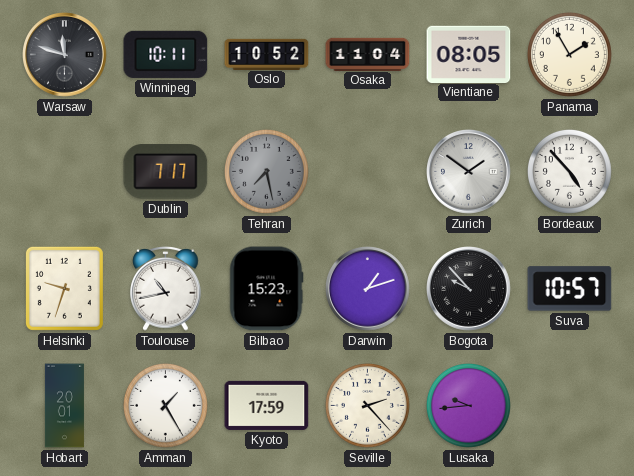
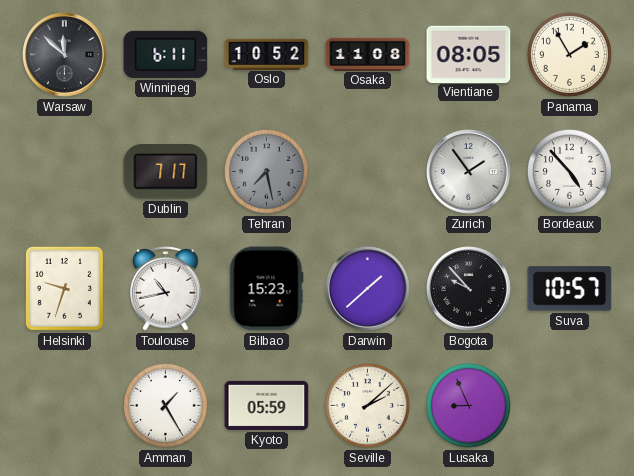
Warsaw: 11:48 -> 11:52
Winnipeg: 10:11 -> 6:11
Osaka: 11:04 -> 11:08
Zurich: 1:51 -> 1:54
Darwin: 1:12 -> 1:38
Hobart: 20:01 -> none
Kyoto: 17:59 -> 05:59
Seville: 2:23 -> 2:08
Lusaka: 9:44 -> 8:56
